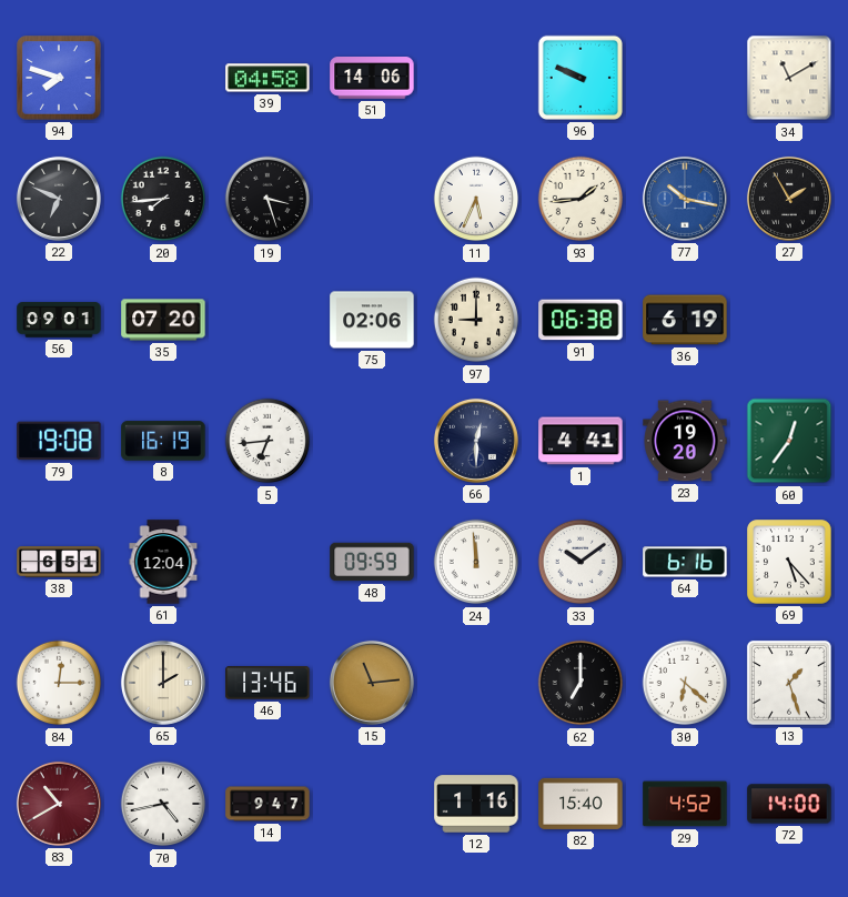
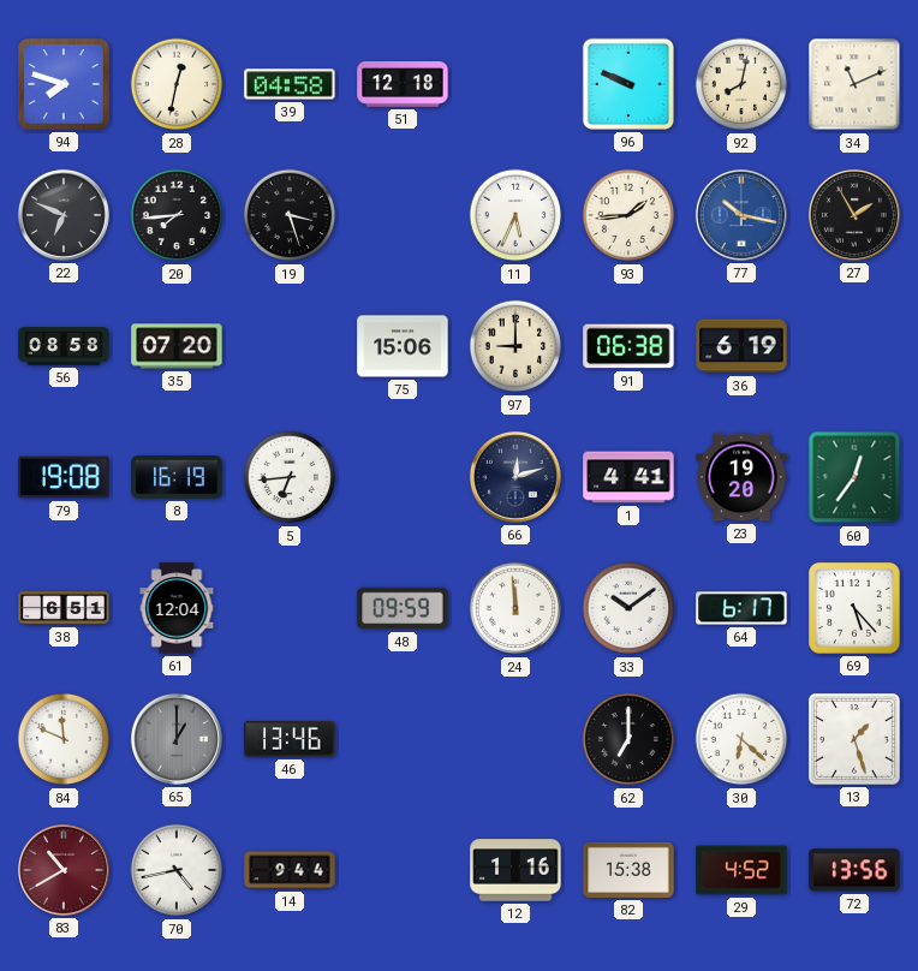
28: none -> 12:32
51: 14:06 -> 12:18
92: none -> 8:02
34: 11:10 -> 11:11
56: 09:01 -> 08:58
75: 02:06 -> 15:06
66: 12:30 -> 12:12
64: 6:16 -> 6:17
84: 12:15 -> 11:49
65: 2:00 -> 1:00
65 dial: cream -> grey
15: 11:14 -> none
14: 9:47 -> 9:44
82: 15:40 -> 15:38
72: 14:00 -> 13:56
